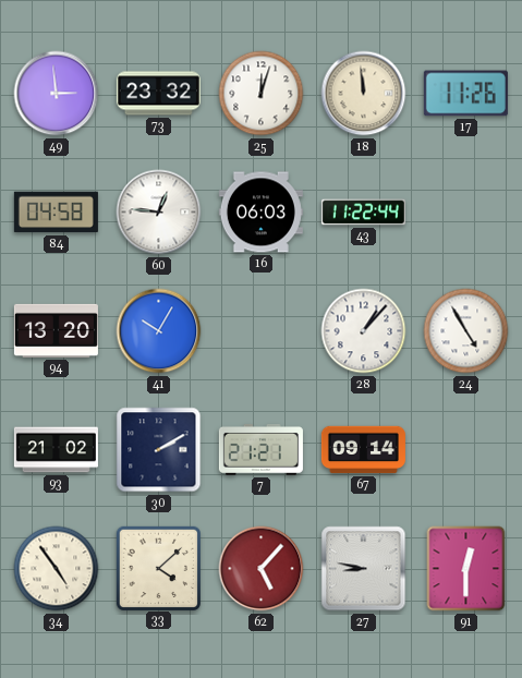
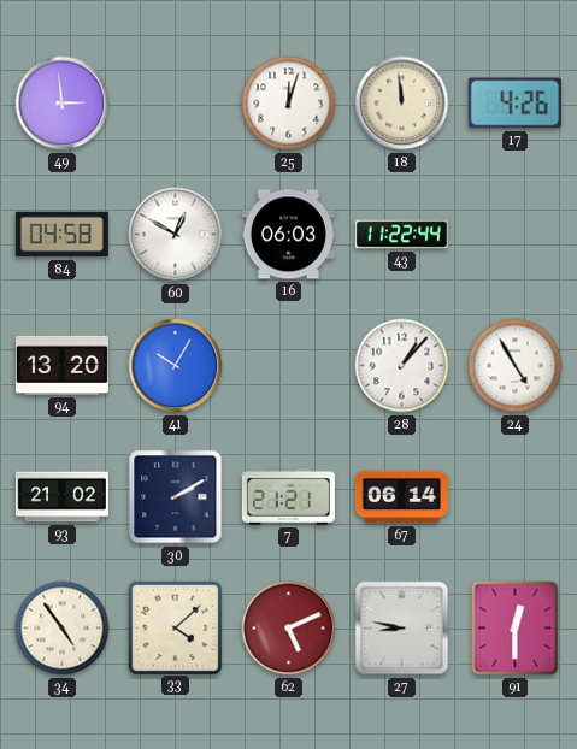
73: 23:32 -> none
17: 11:26 -> 4:26
60: 12:46 -> 12:50
67: 09:14 -> 06:14
62: 5:07 -> 5:11
